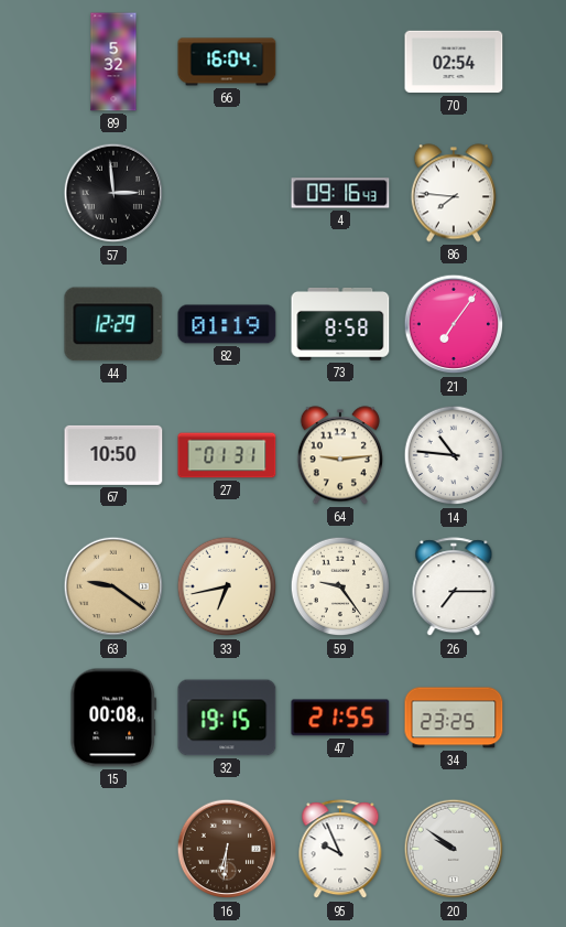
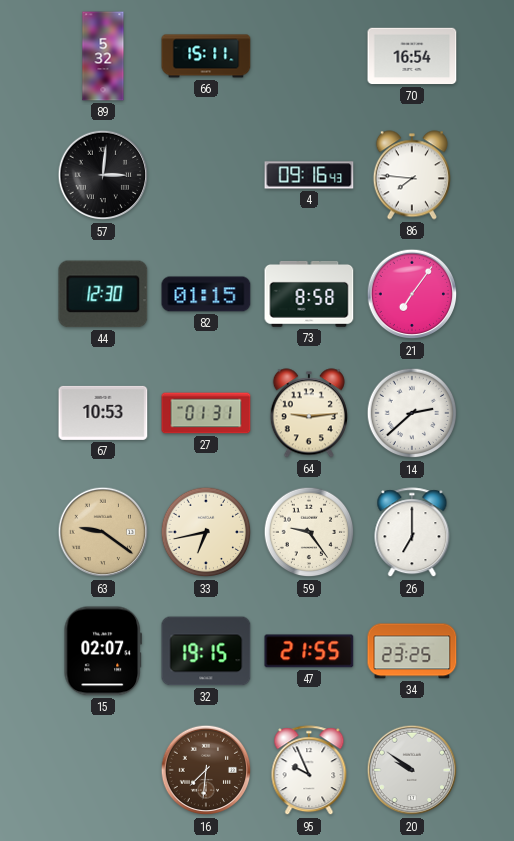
66: 16:04 -> 15:11
70: 02:54 -> 16:54
57: 2:59 -> 3:01
44: 12:29 -> 12:30
82: 01:19 -> 01:15
67: 10:50 -> 10:53
14: 10:46 -> 2:38
26: 7:15 -> 7:00
15: 00:08 -> 02:07
16: 6:31 -> 7:31
